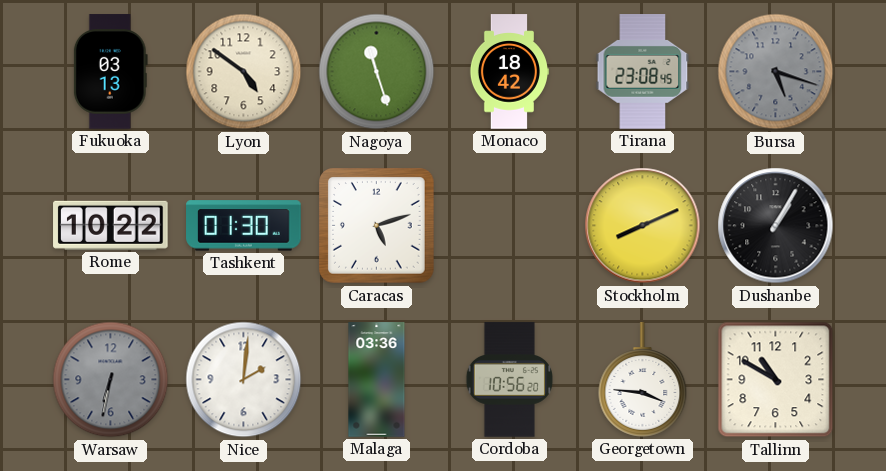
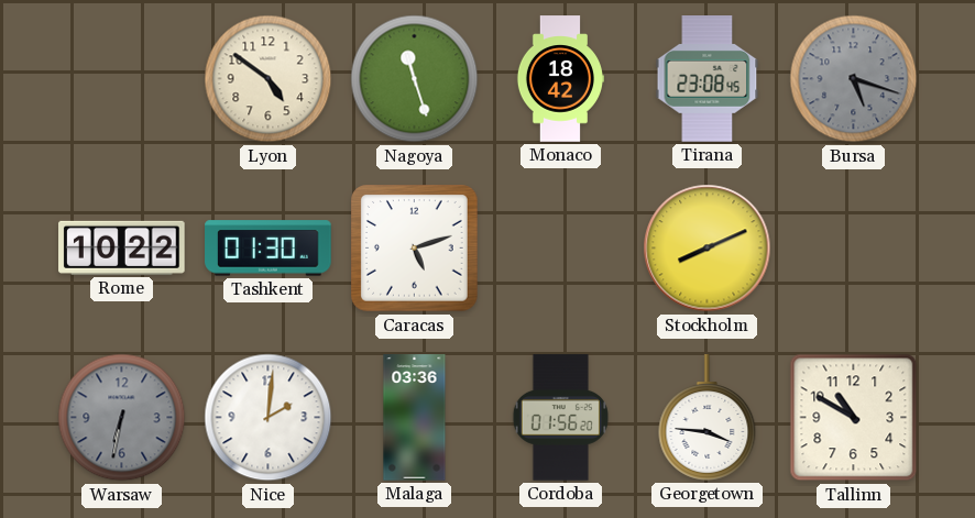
Fukuoka: 03:13 -> none
Dushanbe: 1:05 -> none
Cordoba: 10:56 -> 01:56
